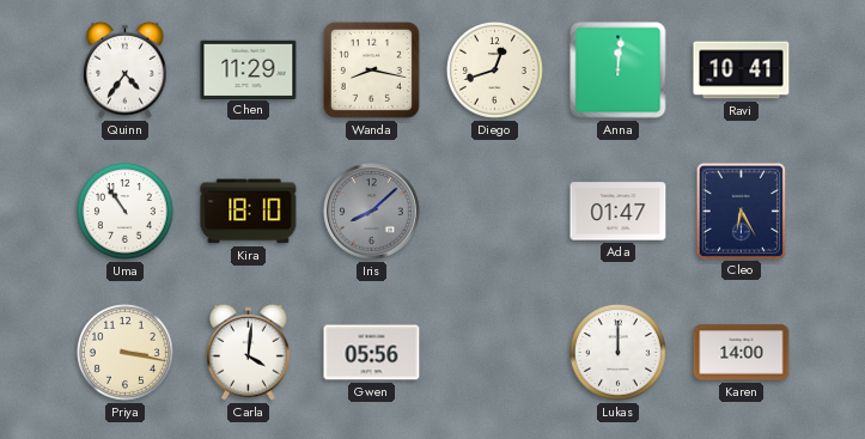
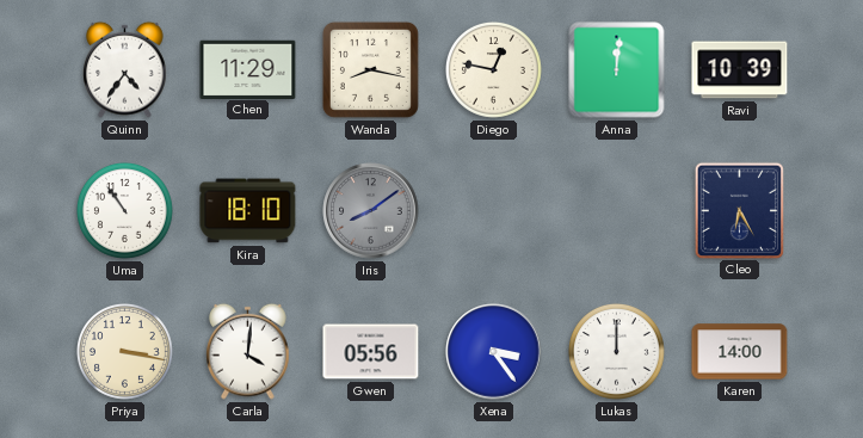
Diego: 12:42 -> 12:47
Ravi: 10:41 -> 10:39
Iris: 8:08 -> 8:09
Ada: 01:47 -> none
Xena: none -> 3:24
